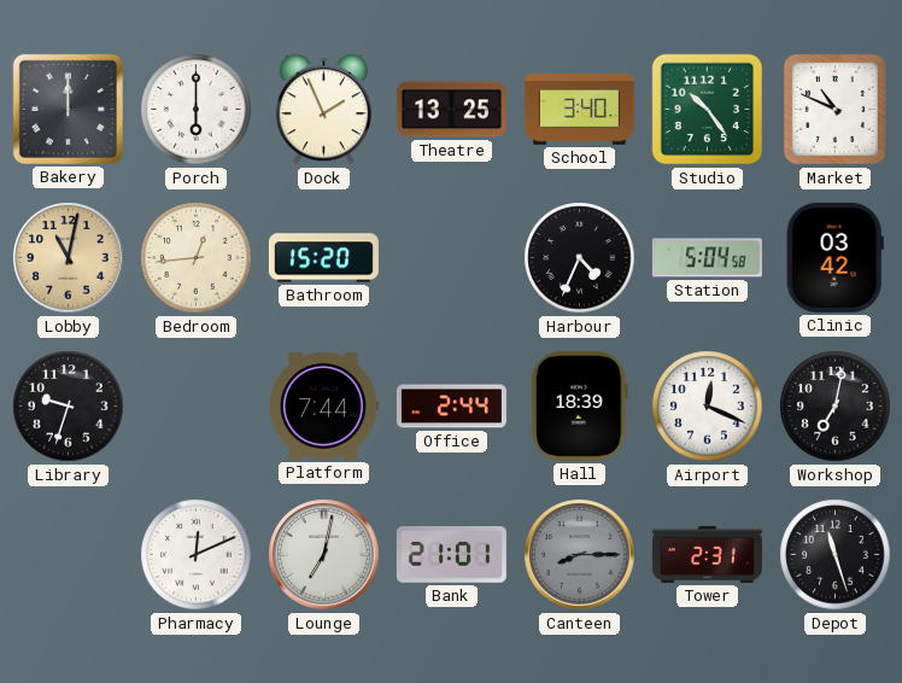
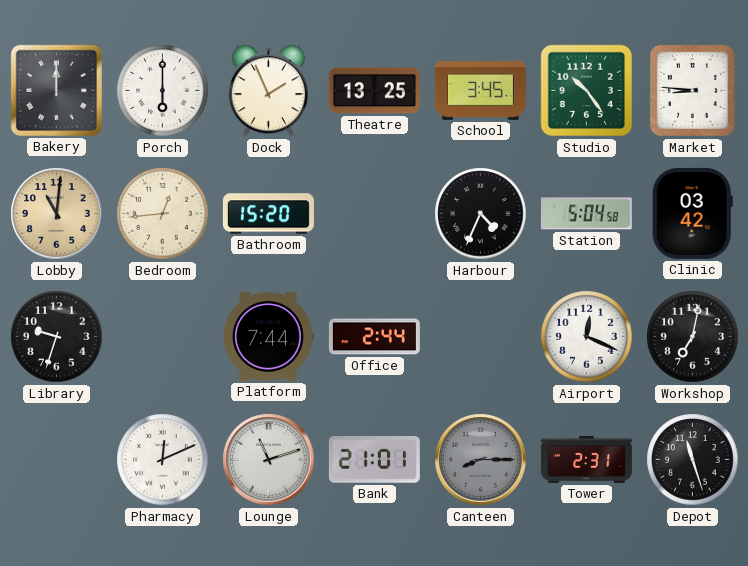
School: 3:40 -> 3:45
Market: 10:49 -> 8:46
Lobby: 11:02 -> 11:01
Hall: 18:39 -> none
Lounge: 7:02 -> 11:12
